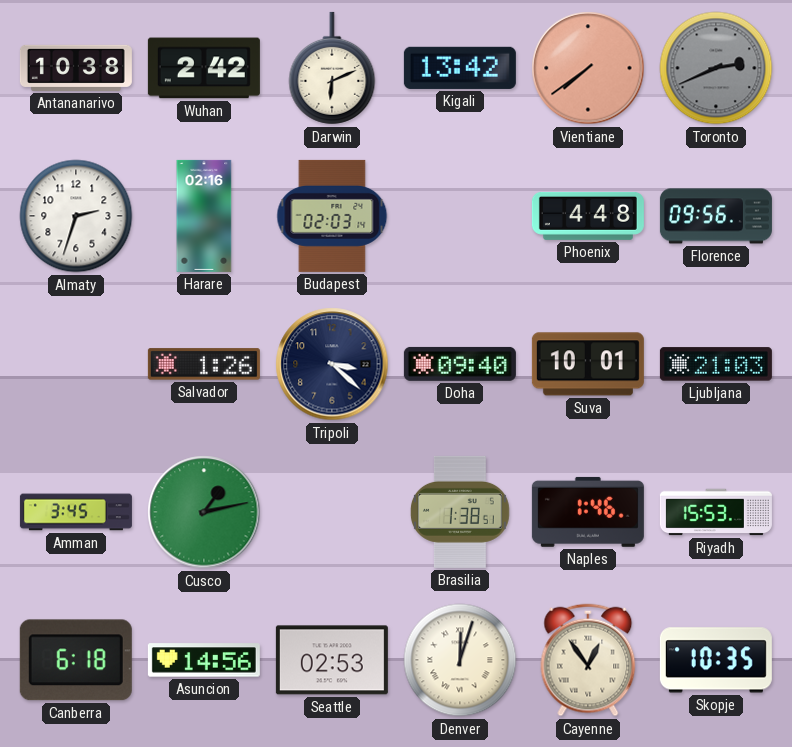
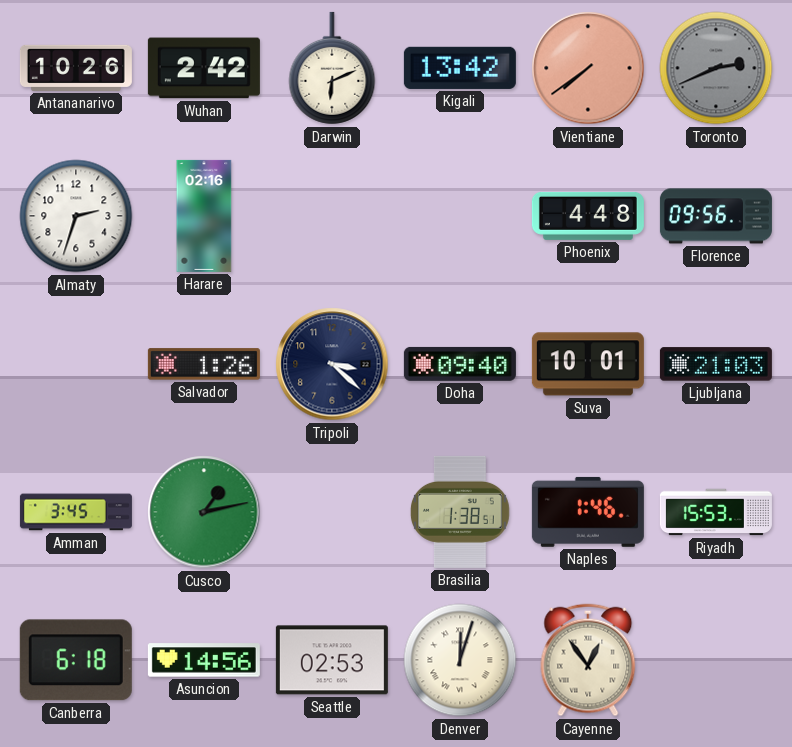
Antananarivo: 10:38 -> 10:26
Budapest: 02:03 -> none
Skopje: 10:35 -> none
